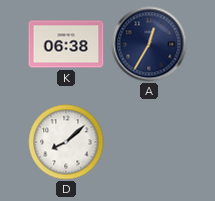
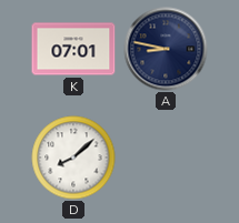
K: 06:38 -> 07:01
A: 12:35 -> 8:47
